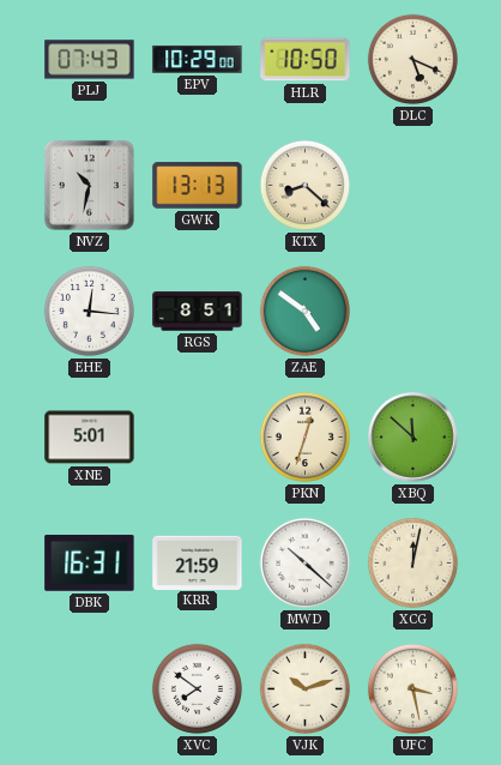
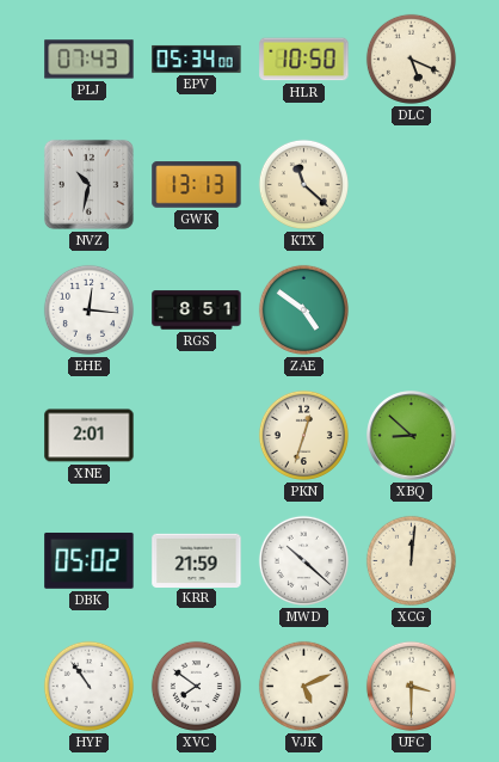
EPV: 10:29 -> 05:34
KTX: 8:22 -> 11:22
XNE: 5:01 -> 2:01
XBQ: 11:52 -> 8:52
DBK: 16:31 -> 05:02
XCG: 12:02 -> 12:01
HYF: none -> 10:54
VJK: 10:12 -> 5:11
UFC: 3:28 -> 3:30
